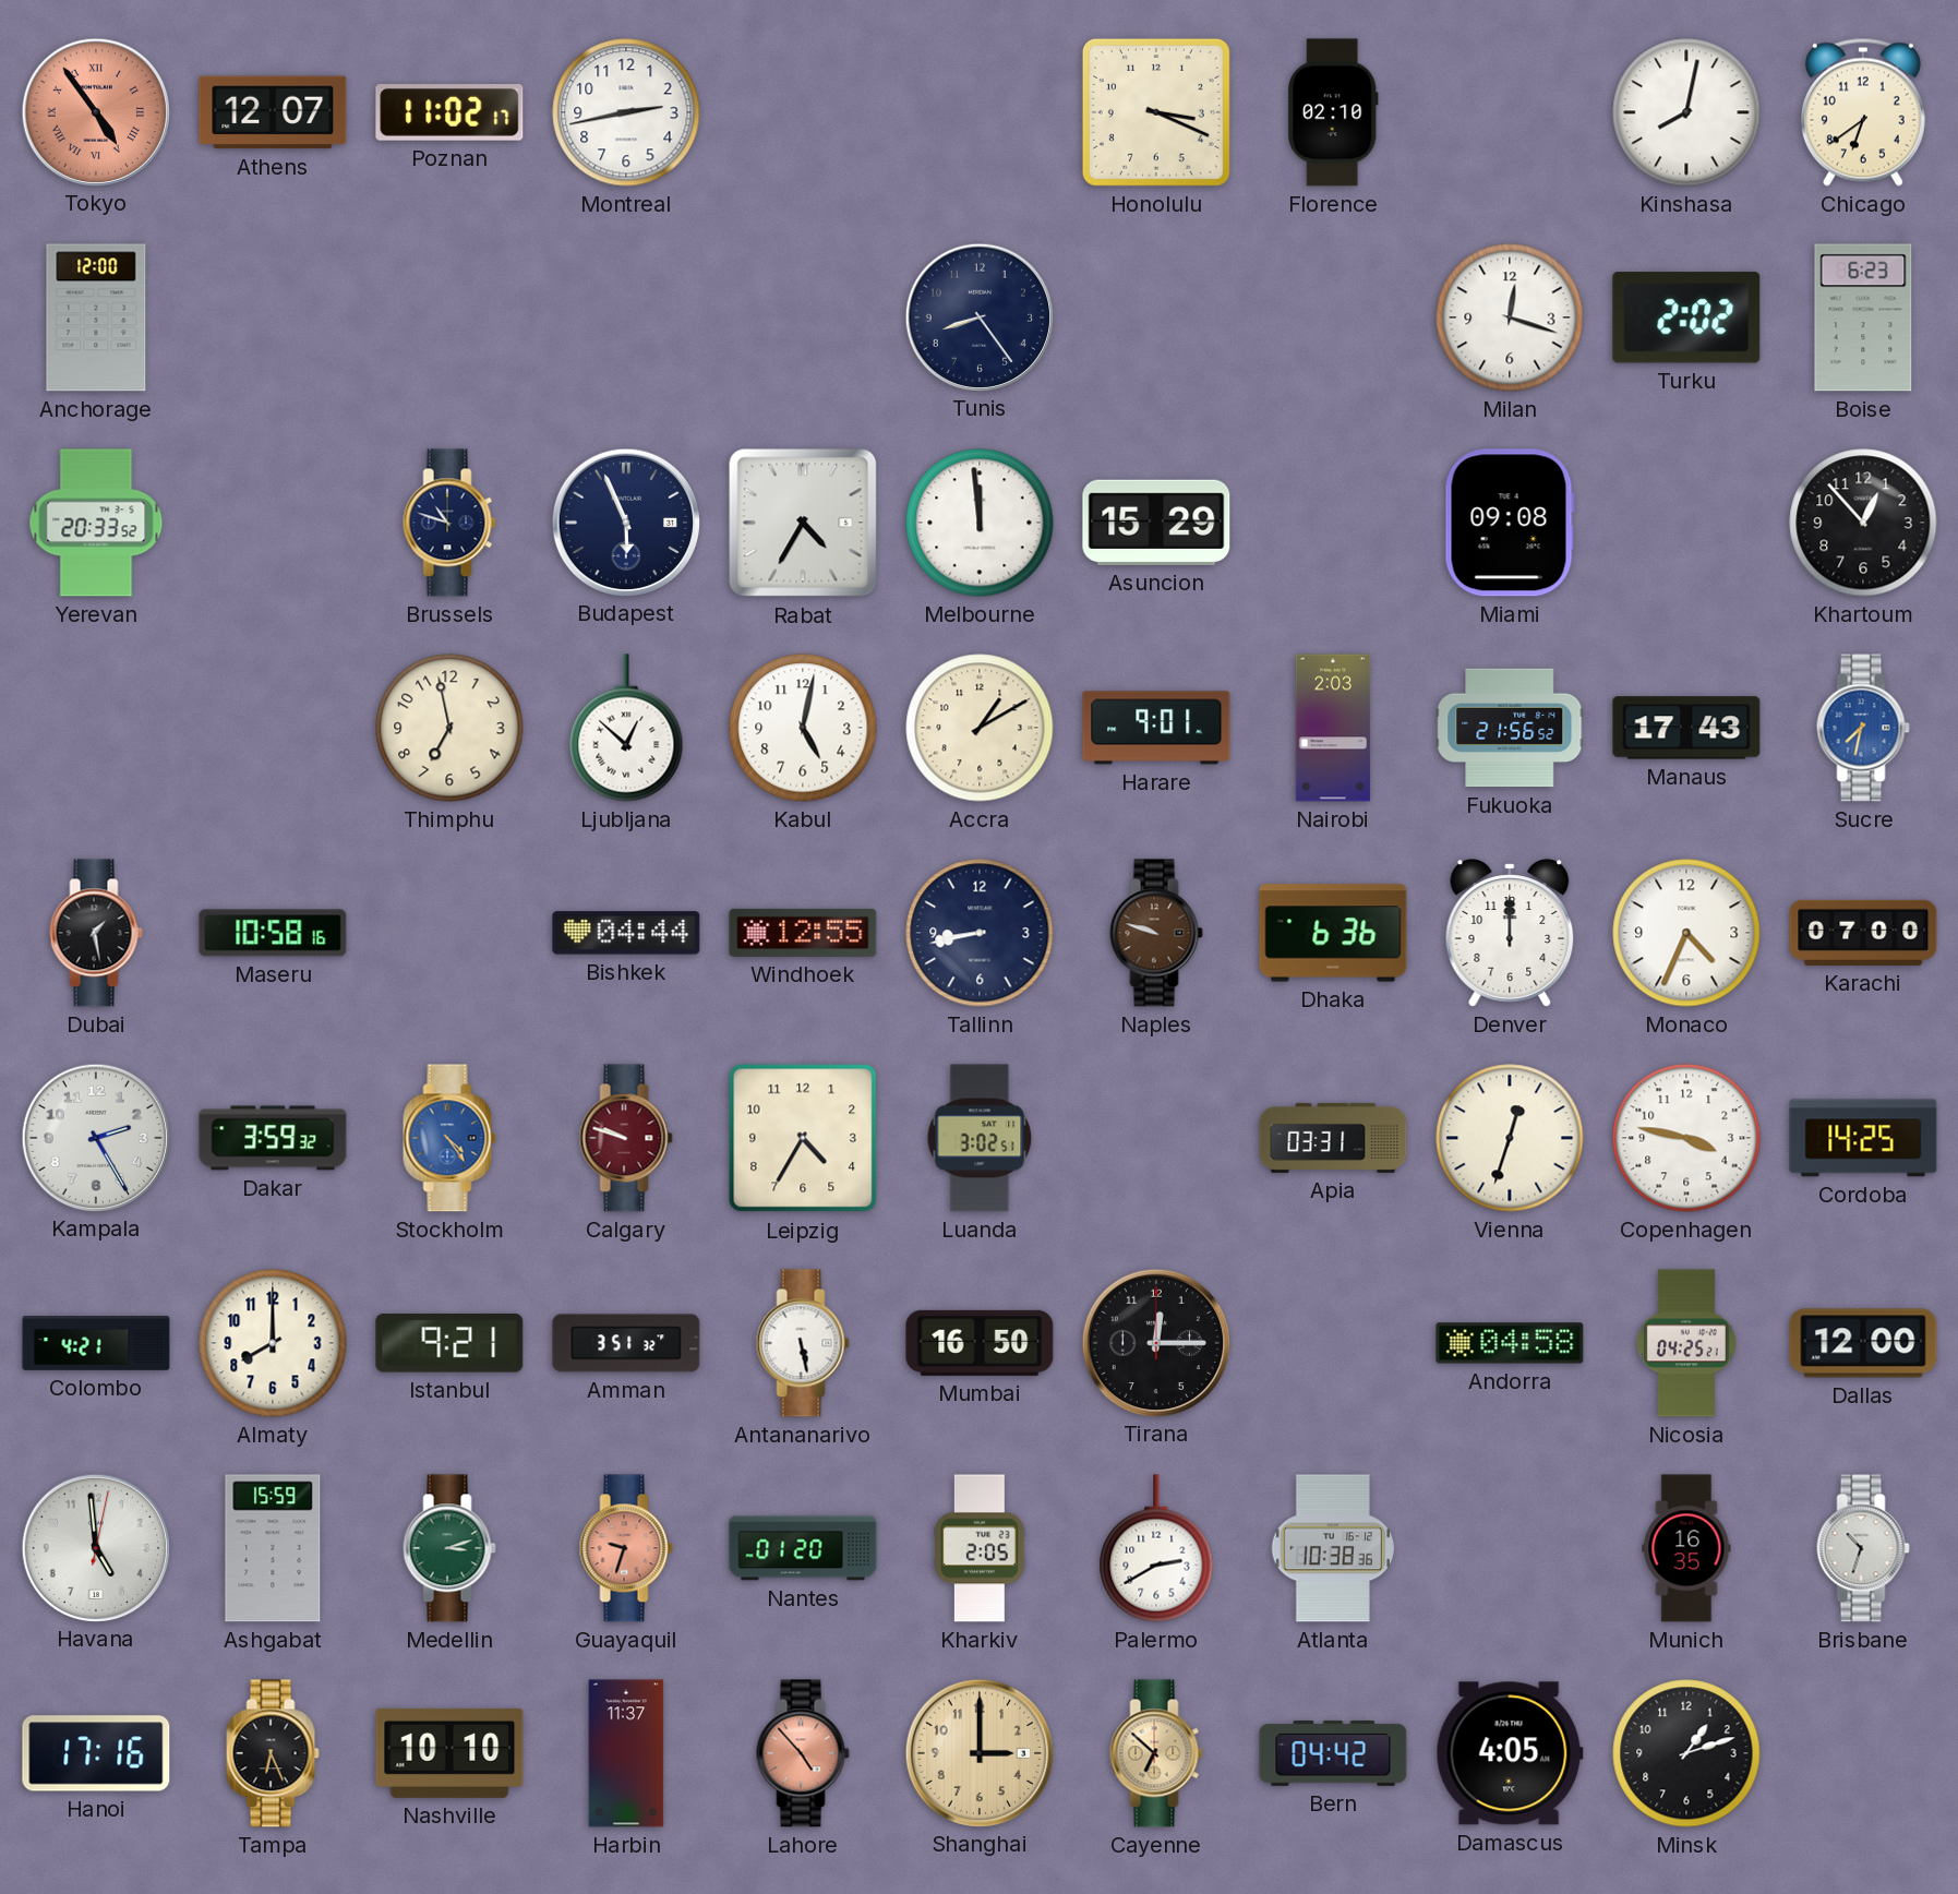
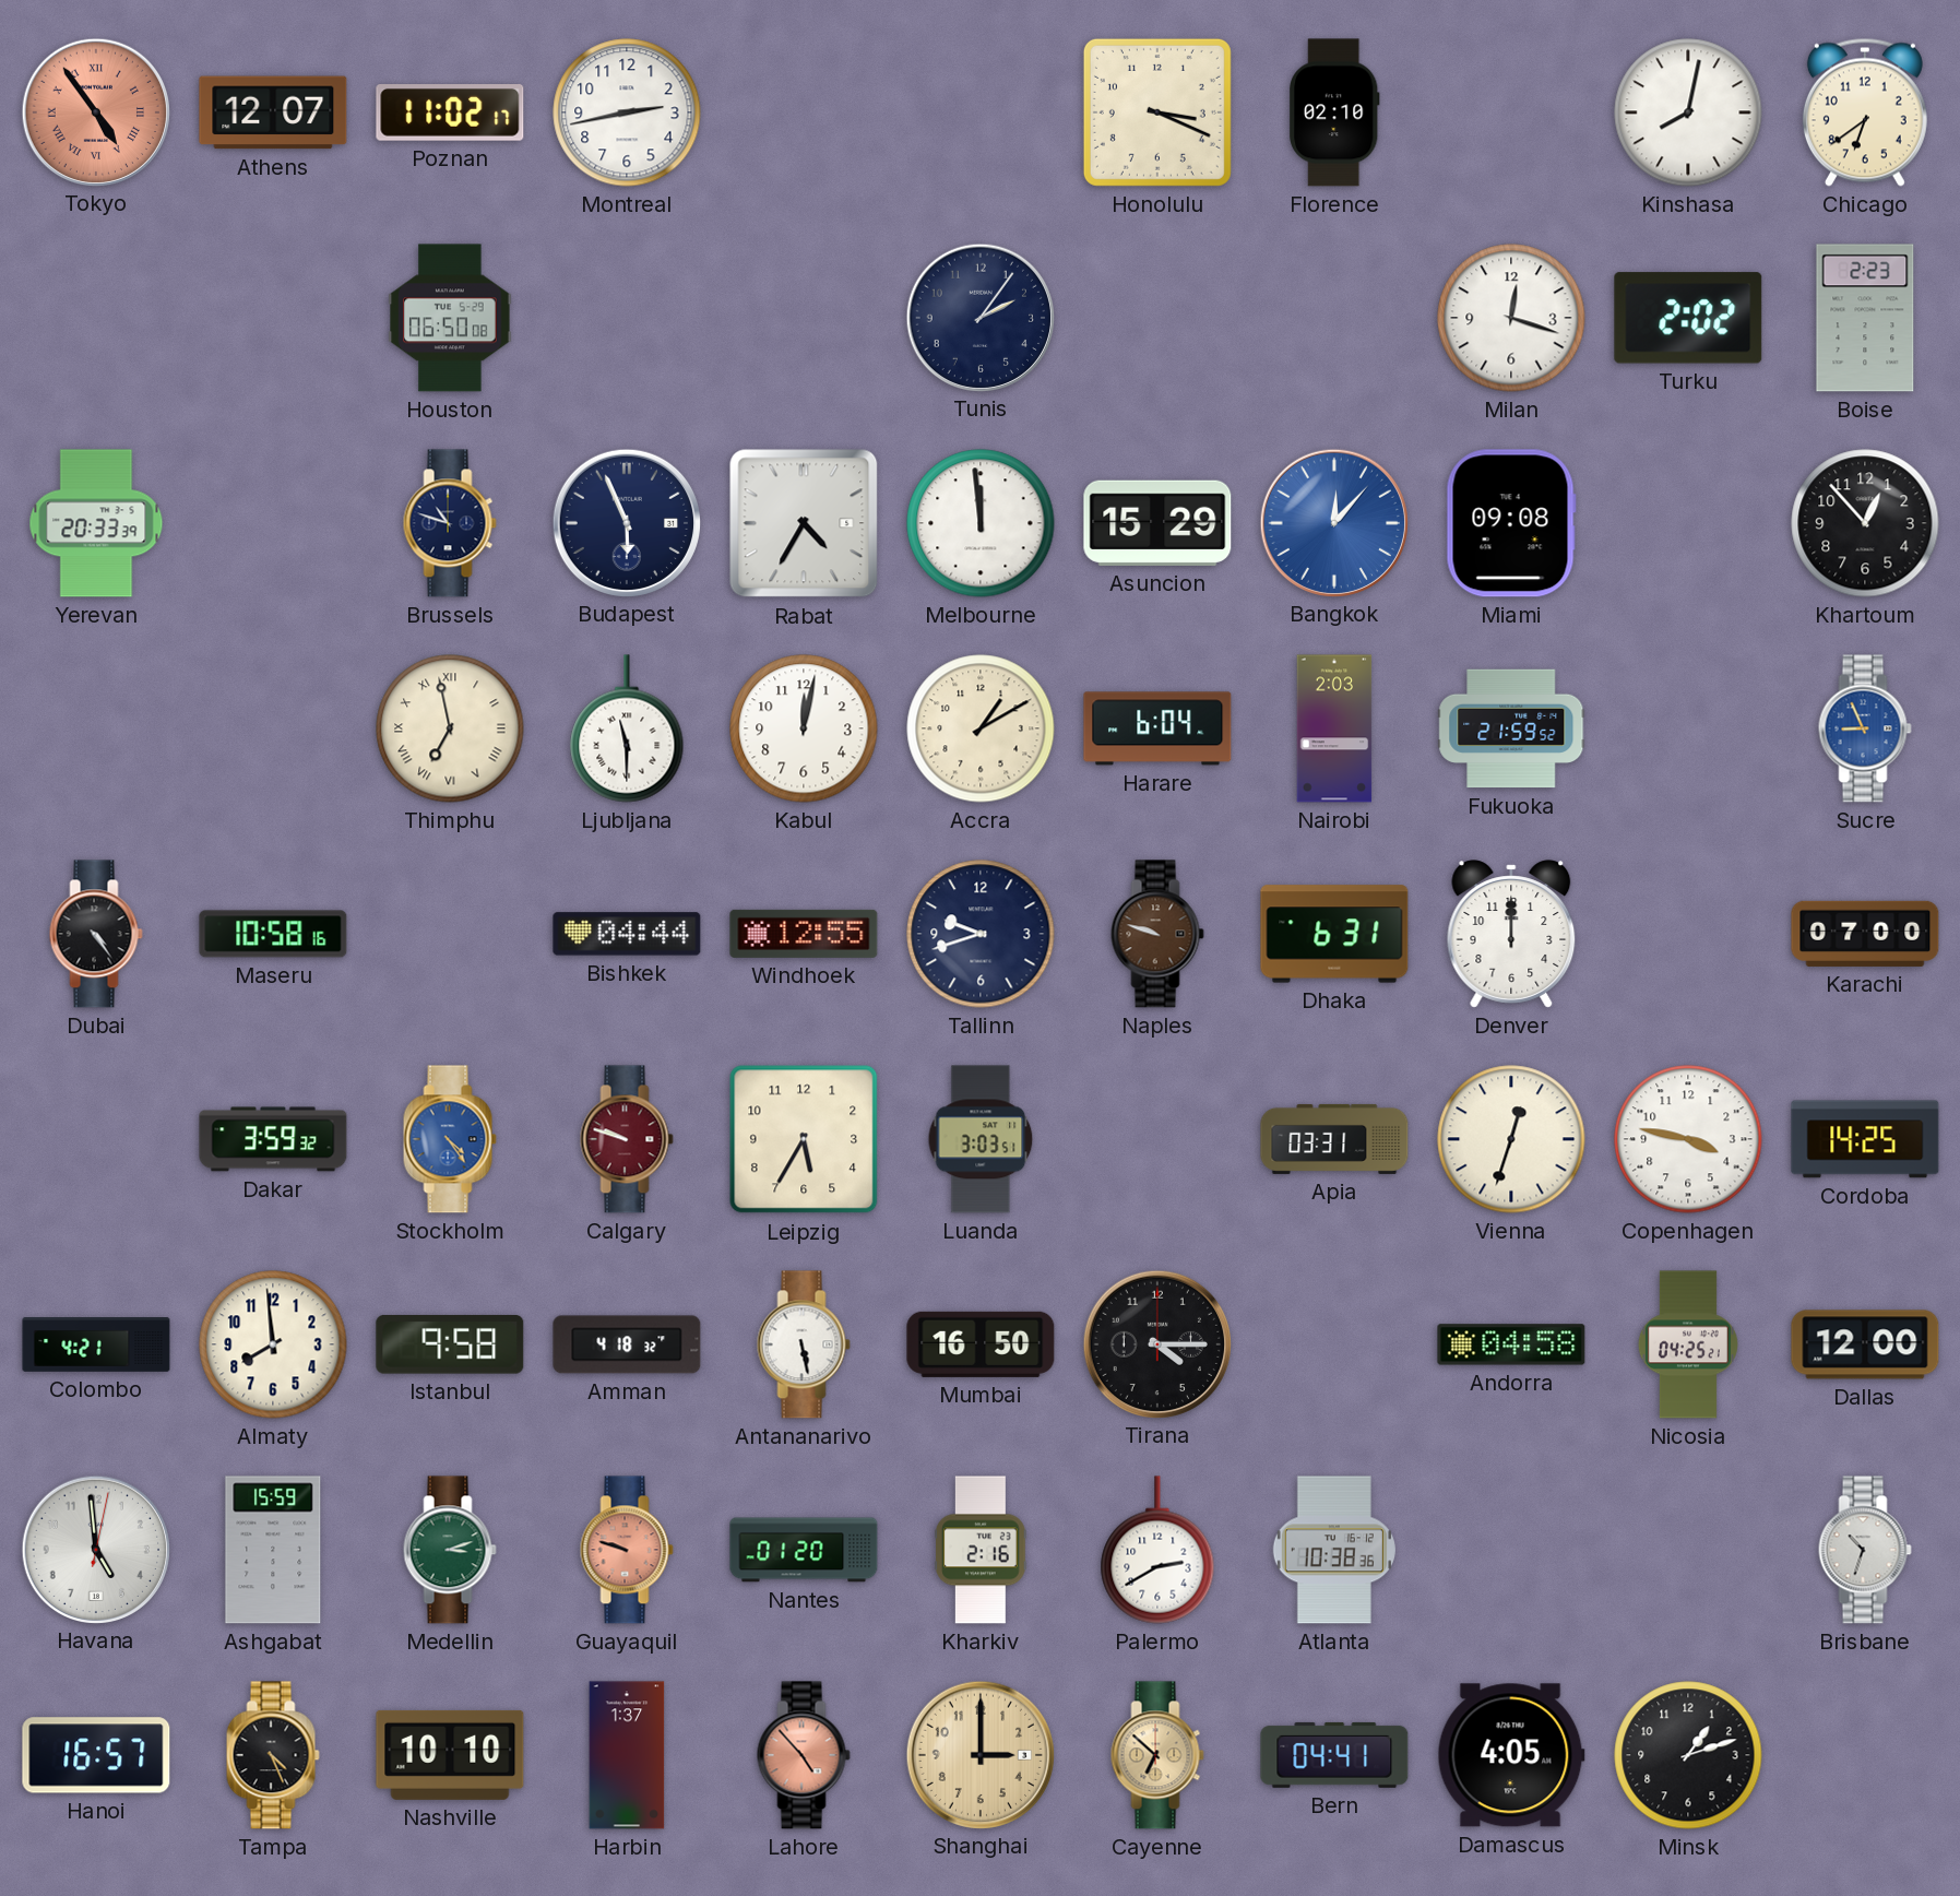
Anchorage: 12:00 -> none
Houston: none -> 06:50
Tunis: 8:24 -> 2:06
Boise: 6:23 -> 2:23
Yerevan: 20:33:52 -> 20:33:39
Bangkok: none -> 12:07
Thimphu numerals: Arabic -> Roman
Ljubljana: 12:52 -> 11:30
Kabul: 5:02 -> 12:02
Harare: 9:01 -> 6:04
Fukuoka: 21:56 -> 21:59
Manaus: 17:43 -> none
Sucre: 7:32 -> 8:56
Dubai: 1:28 -> 4:24
Tallinn: 8:43 -> 9:42
Dhaka: 6:36 -> 6:31
Monaco: 4:34 -> none
Kampala: 2:25 -> none
Leipzig: 4:35 -> 5:35
Luanda: 3:02 -> 3:03
Almaty: 8:00 -> 7:59
Istanbul: 9:21 -> 9:58
Amman: 3:51 -> 4:18
Tirana: 12:15 -> 4:15
Guayaquil: 9:33 -> 9:48
Kharkiv: 2:05 -> 2:16
Munich: 16:35 -> none
Hanoi: 17:16 -> 16:57
Tampa: 6:26 -> 4:26
Harbin: 11:37 -> 1:37
Bern: 04:42 -> 04:41
